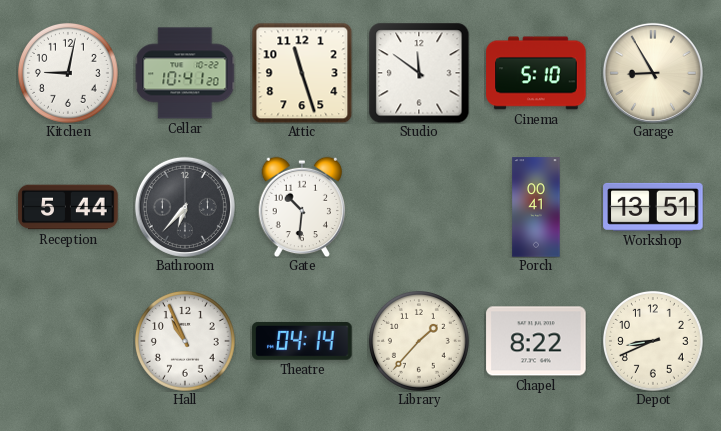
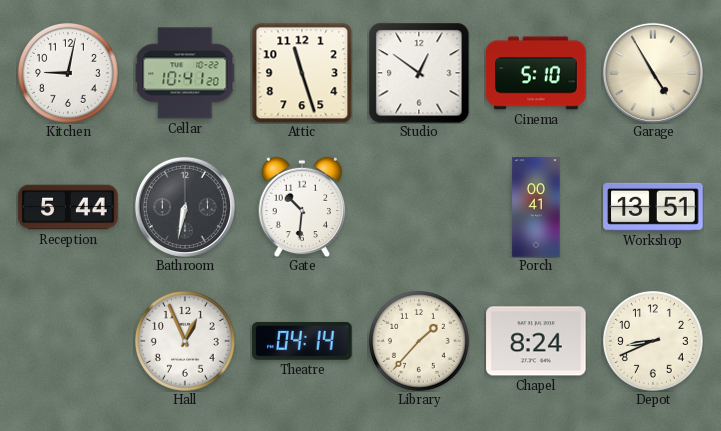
Studio: 11:51 -> 12:51
Garage: 8:55 -> 4:55
Bathroom: 6:37 -> 6:32
Hall: 10:56 -> 12:56
Chapel: 8:22 -> 8:24
